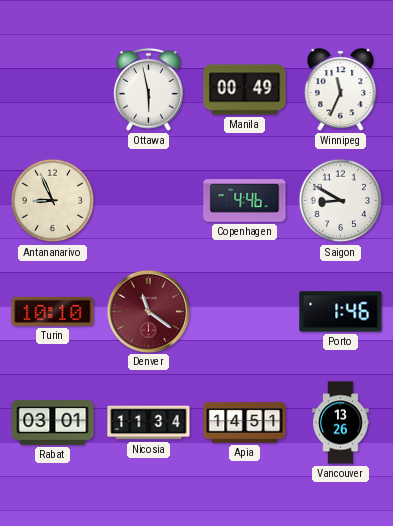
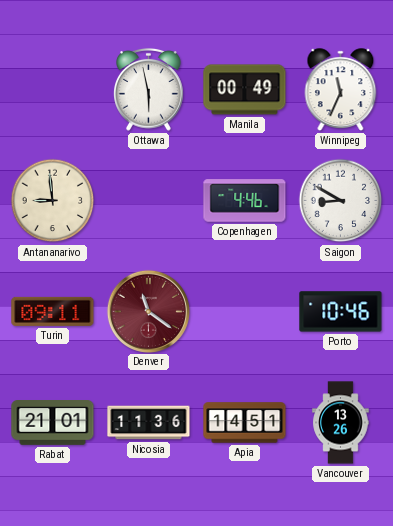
Antananarivo: 8:56 -> 8:59
Turin: 10:10 -> 09:11
Porto: 1:46 -> 10:46
Rabat: 03:01 -> 21:01
Nicosia: 11:34 -> 11:36
